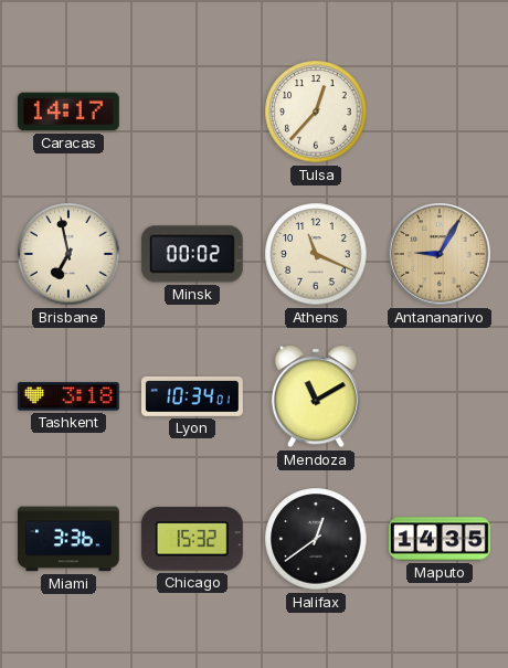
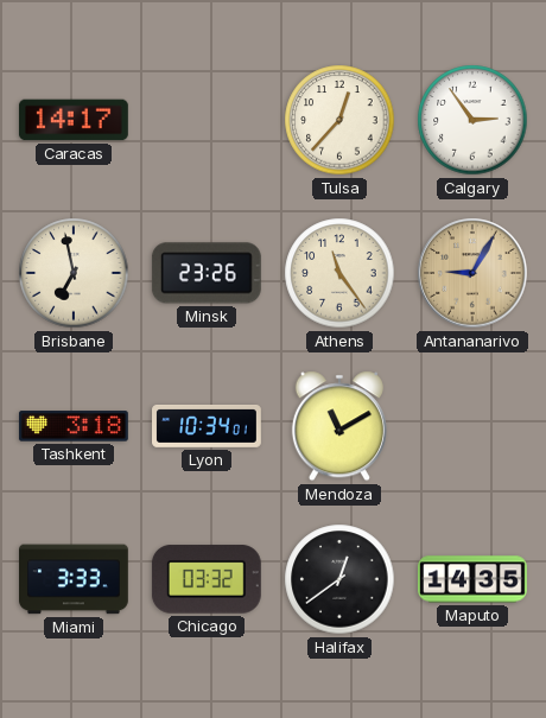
Calgary: none -> 2:54
Minsk: 00:02 -> 23:26
Athens: 11:19 -> 11:24
Miami: 3:36 -> 3:33
Chicago: 15:32 -> 03:32
